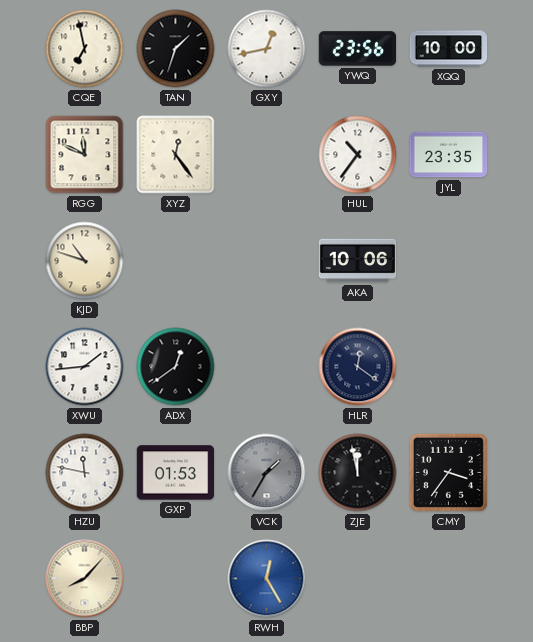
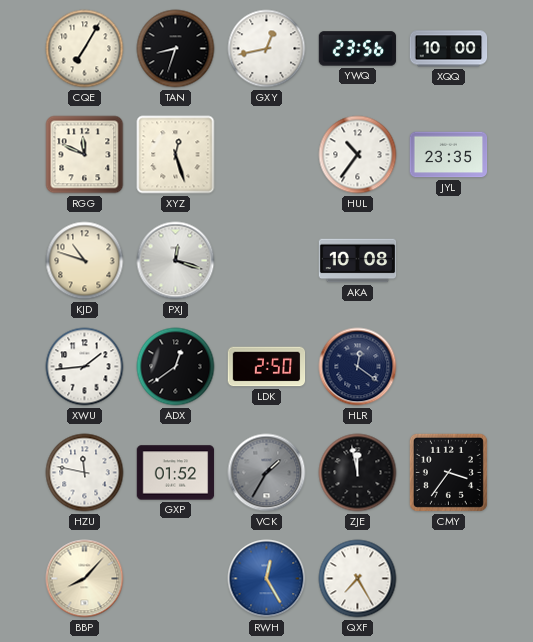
CQE: 6:58 -> 7:05
TAN: 1:33 -> 8:33
XYZ: 12:24 -> 12:27
PXJ: none -> 12:18
AKA: 10:06 -> 10:08
LDK: none -> 2:50
GXP: 01:53 -> 01:52
QXF: none -> 7:25
